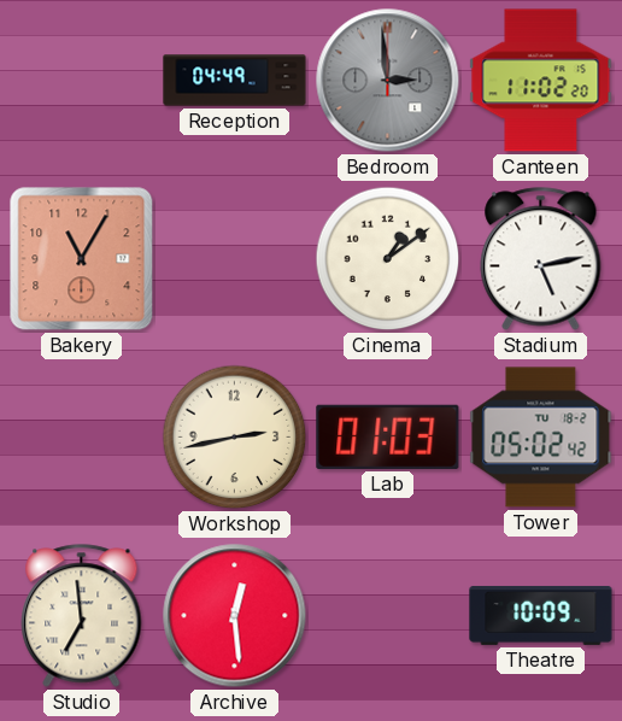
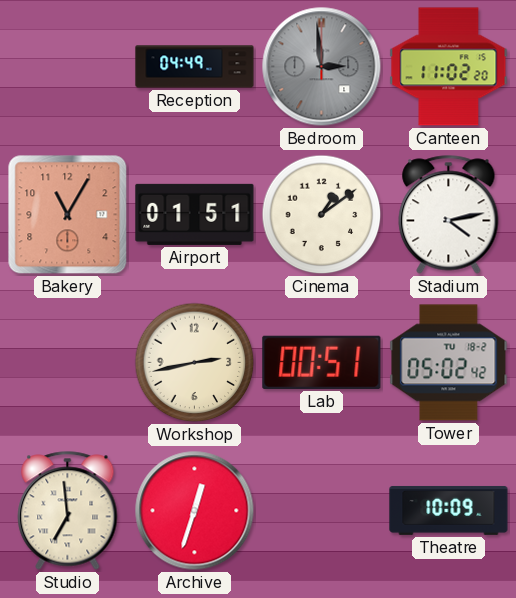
Airport: none -> 01:51
Stadium: 5:13 -> 4:13
Lab: 01:03 -> 00:51
Archive: 12:29 -> 12:33
